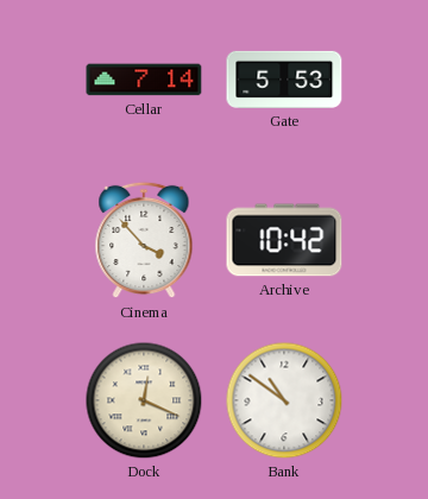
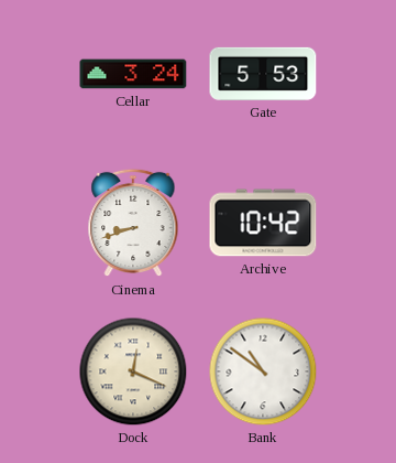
Cellar: 7:14 -> 3:24
Cinema: 3:53 -> 8:42
